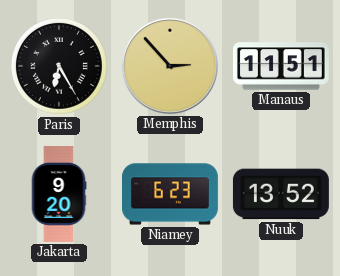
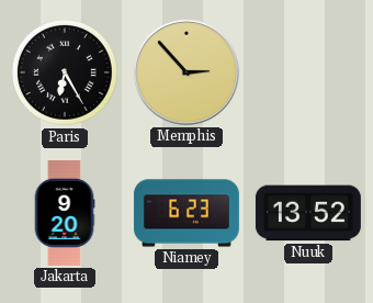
Manaus: 11:51 -> none
